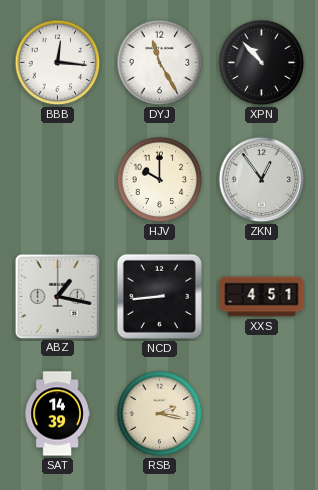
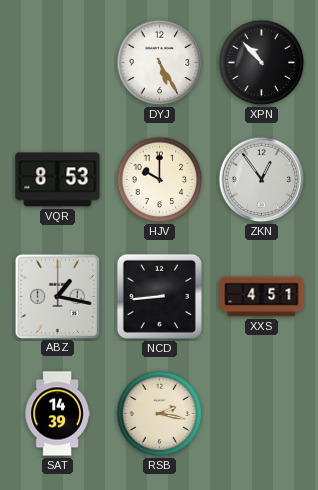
BBB: 12:16 -> none
DYJ: 11:25 -> 5:25
VQR: none -> 8:53
